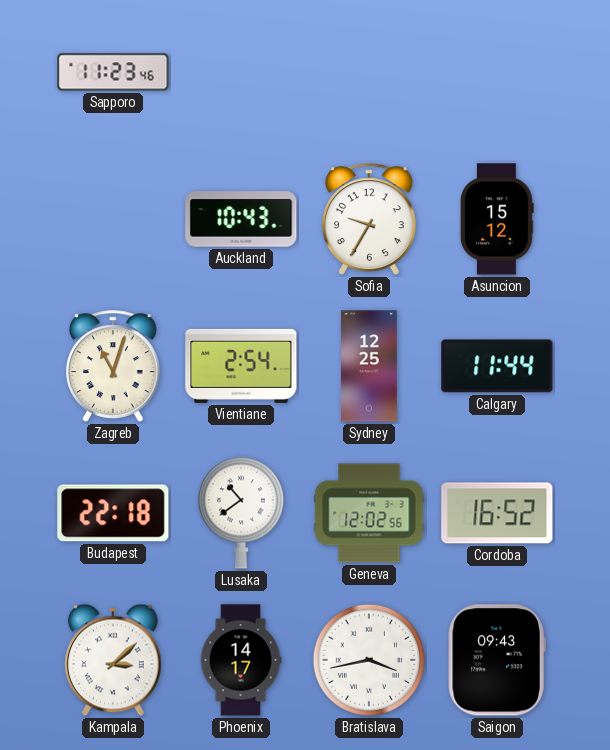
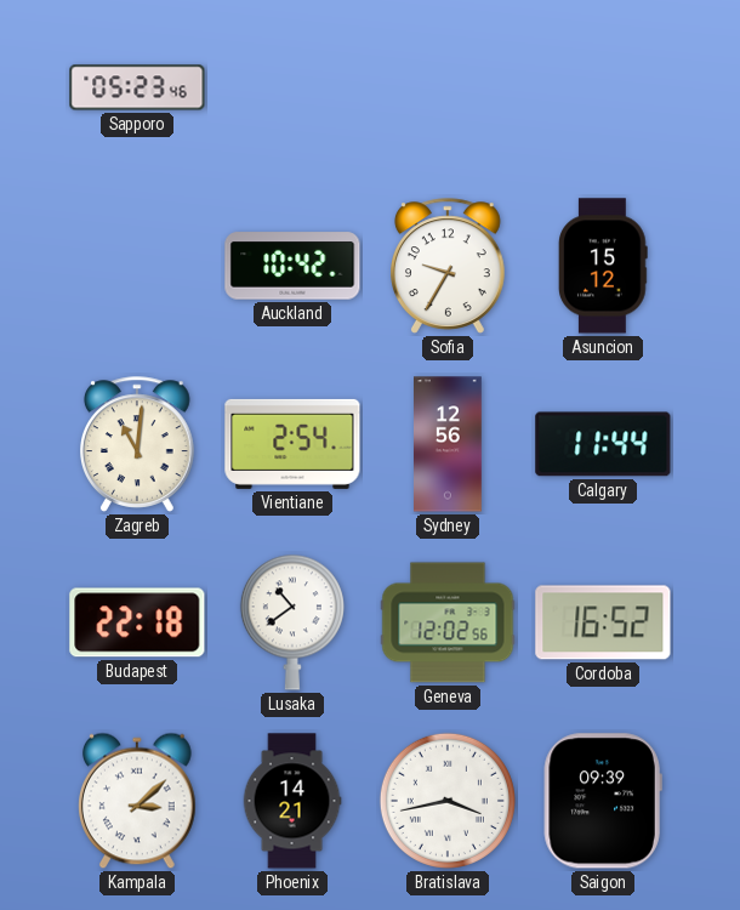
Sapporo: 11:23 -> 05:23
Auckland: 10:43 -> 10:42
Zagreb: 11:03 -> 11:01
Sydney: 12:25 -> 12:56
Phoenix: 14:17 -> 14:21
Saigon: 09:43 -> 09:39
